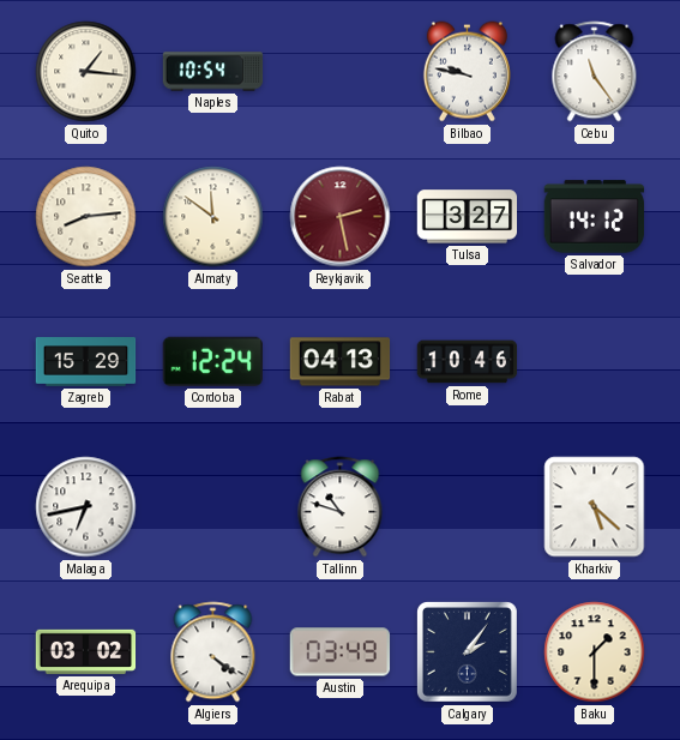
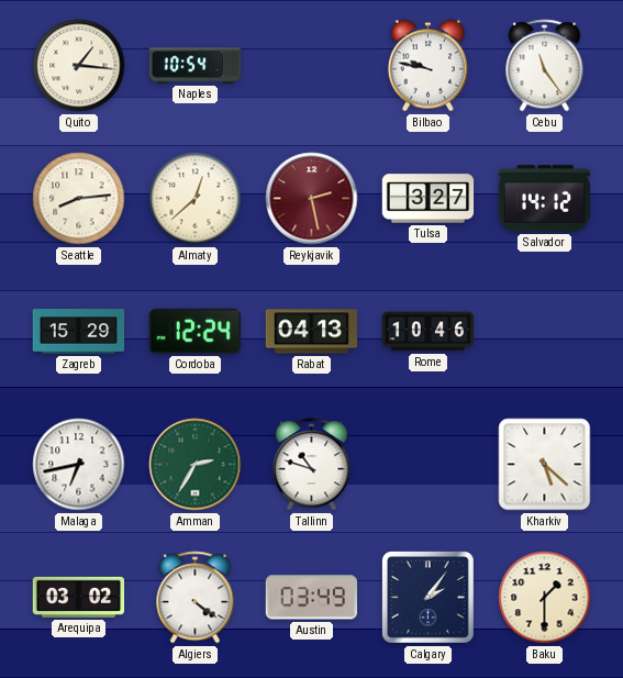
Almaty: 11:51 -> 12:38
Amman: none -> 2:35
